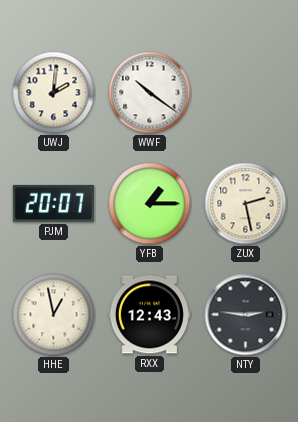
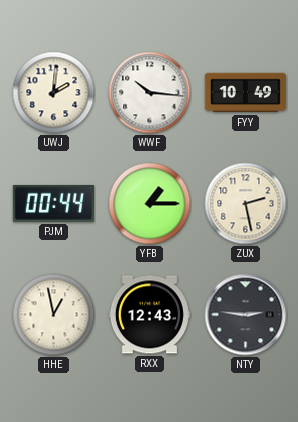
WWF: 10:21 -> 10:16
FYY: none -> 10:49
PJM: 20:07 -> 00:44
